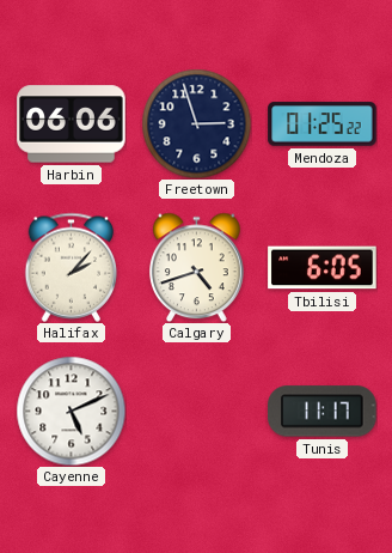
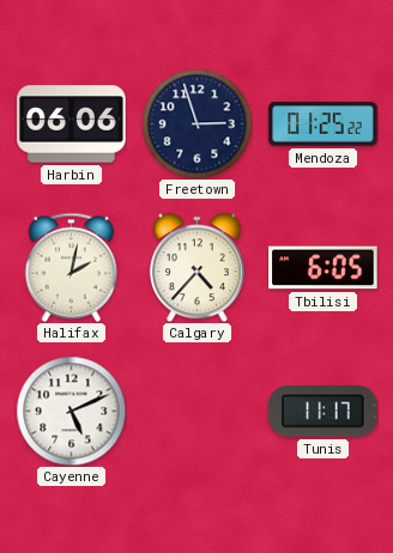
Halifax: 2:07 -> 2:02
Calgary: 4:42 -> 4:37
